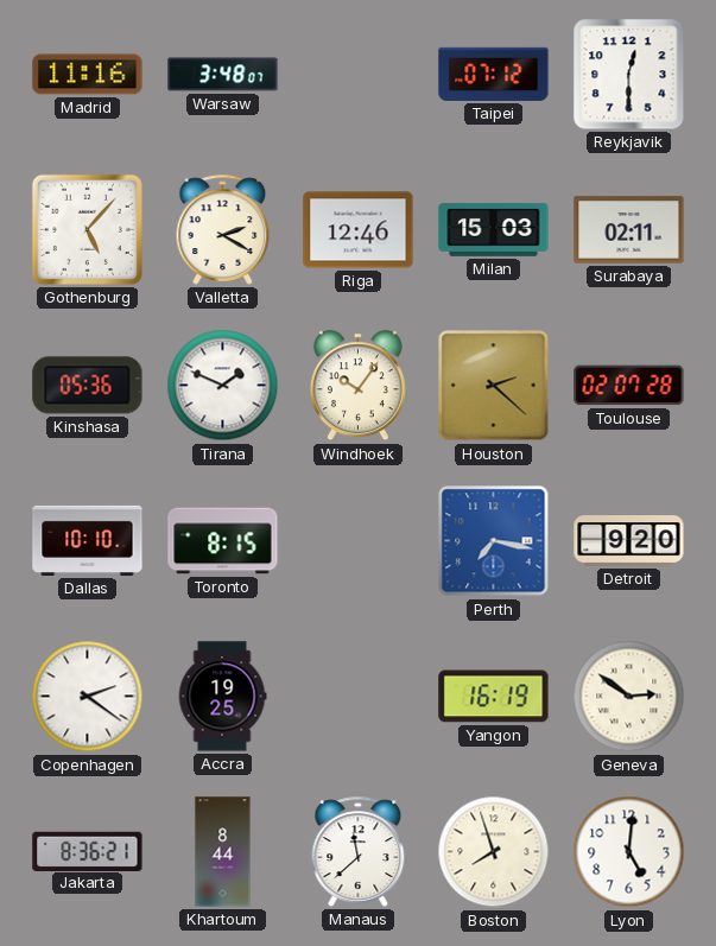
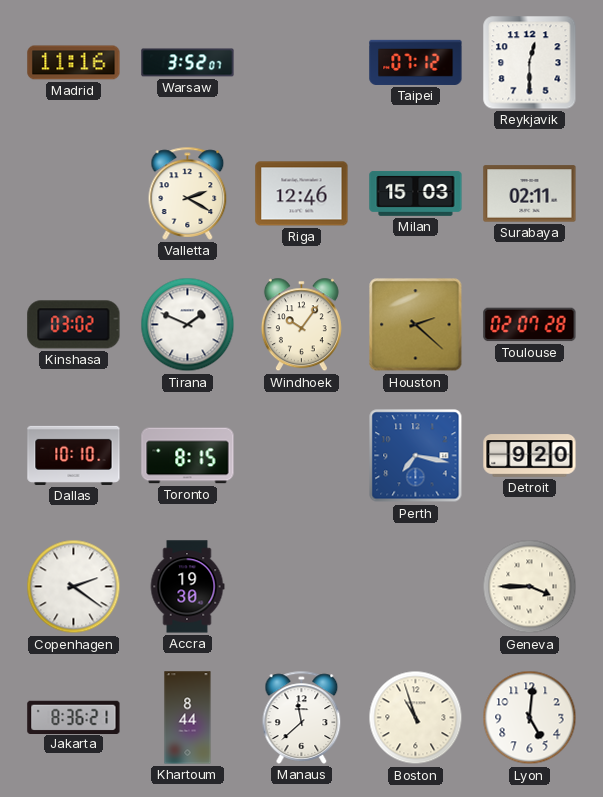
Warsaw: 3:48 -> 3:52
Gothenburg: 5:07 -> none
Kinshasa: 05:36 -> 03:02
Accra: 19:25 -> 19:30
Yangon: 16:19 -> none
Geneva: 2:51 -> 3:45
Boston: 7:57 -> 10:57
